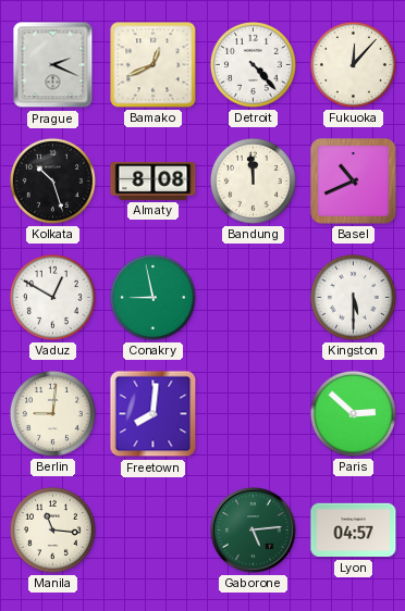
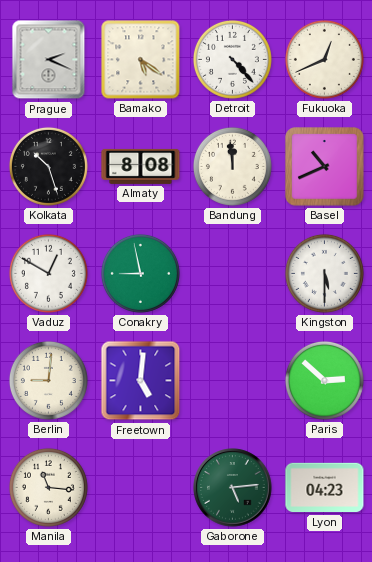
Bamako: 12:41 -> 5:21
Fukuoka: 12:07 -> 12:41
Freetown: 8:01 -> 5:01
Lyon: 04:57 -> 04:23
